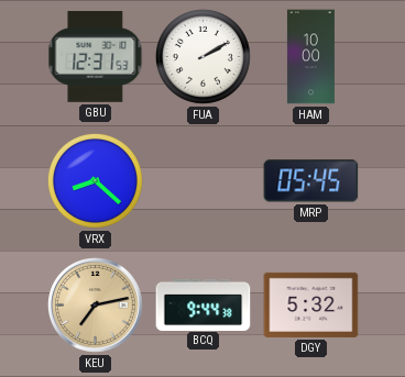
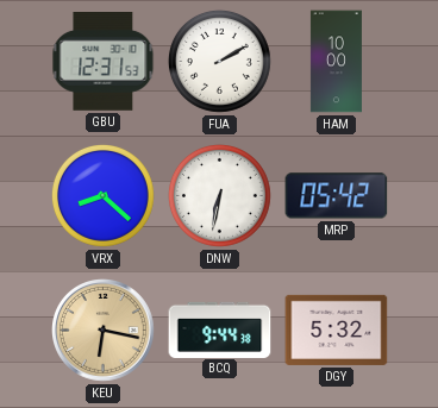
DNW: none -> 6:32
MRP: 05:45 -> 05:42
KEU: 7:13 -> 6:17
